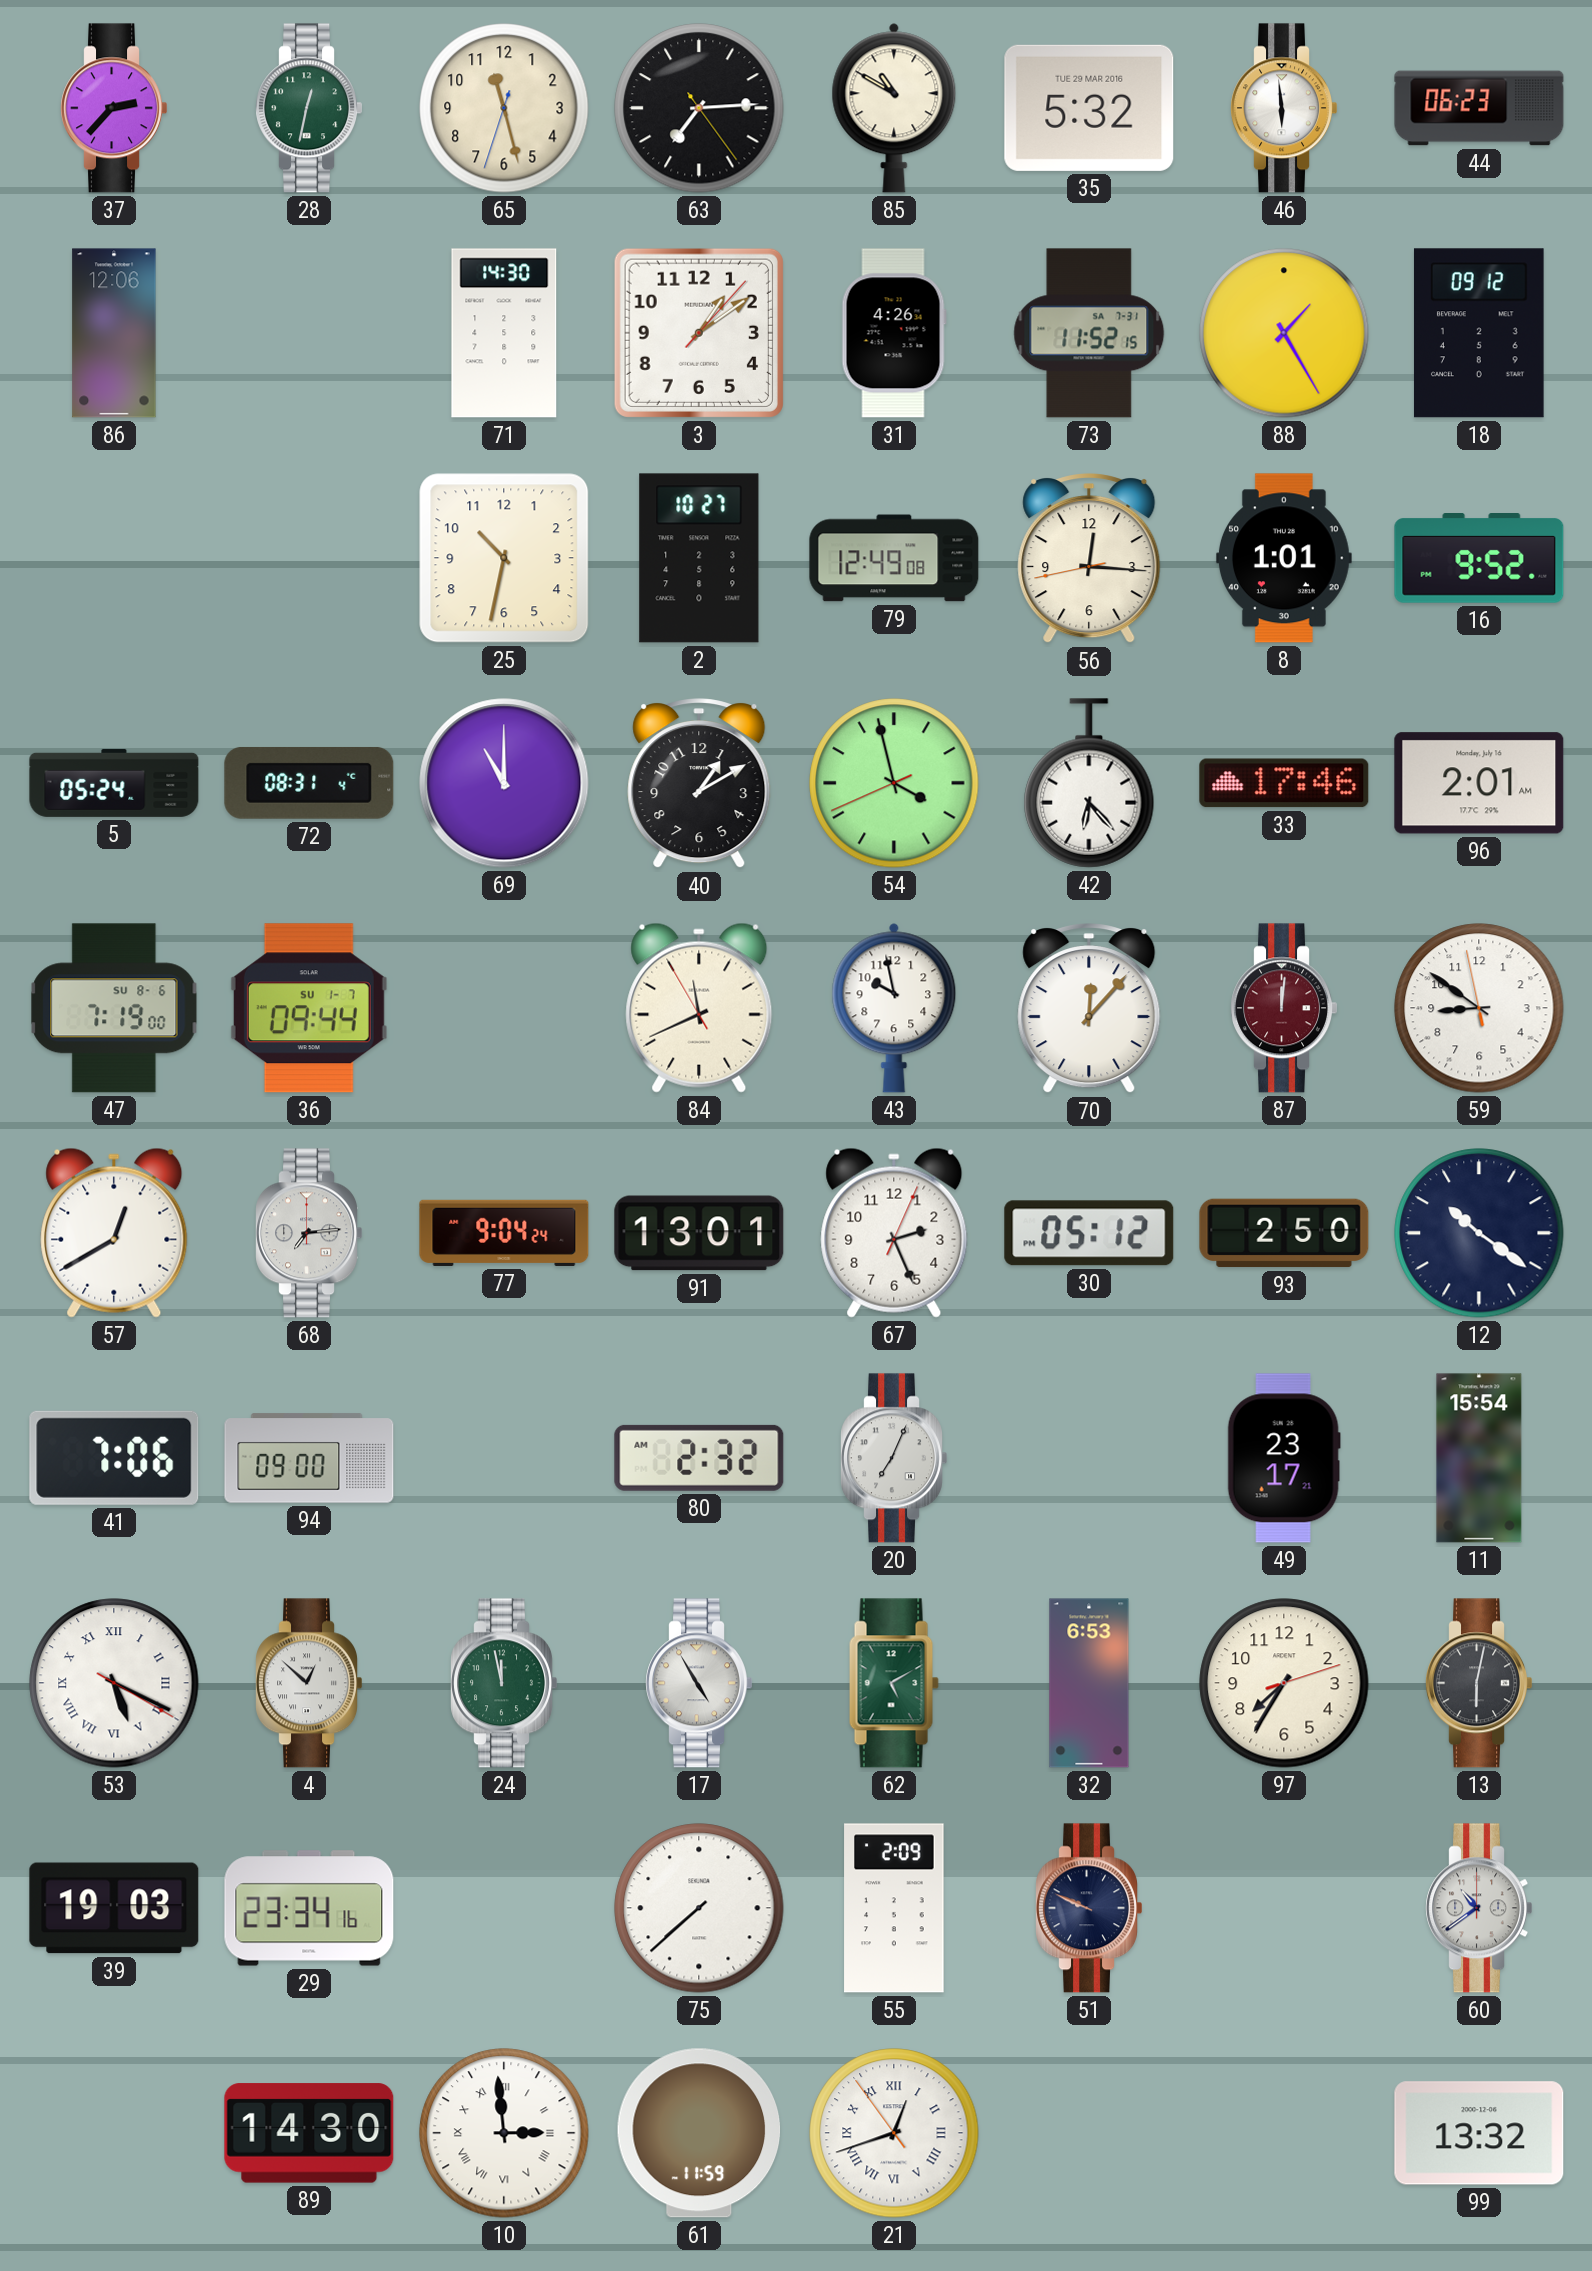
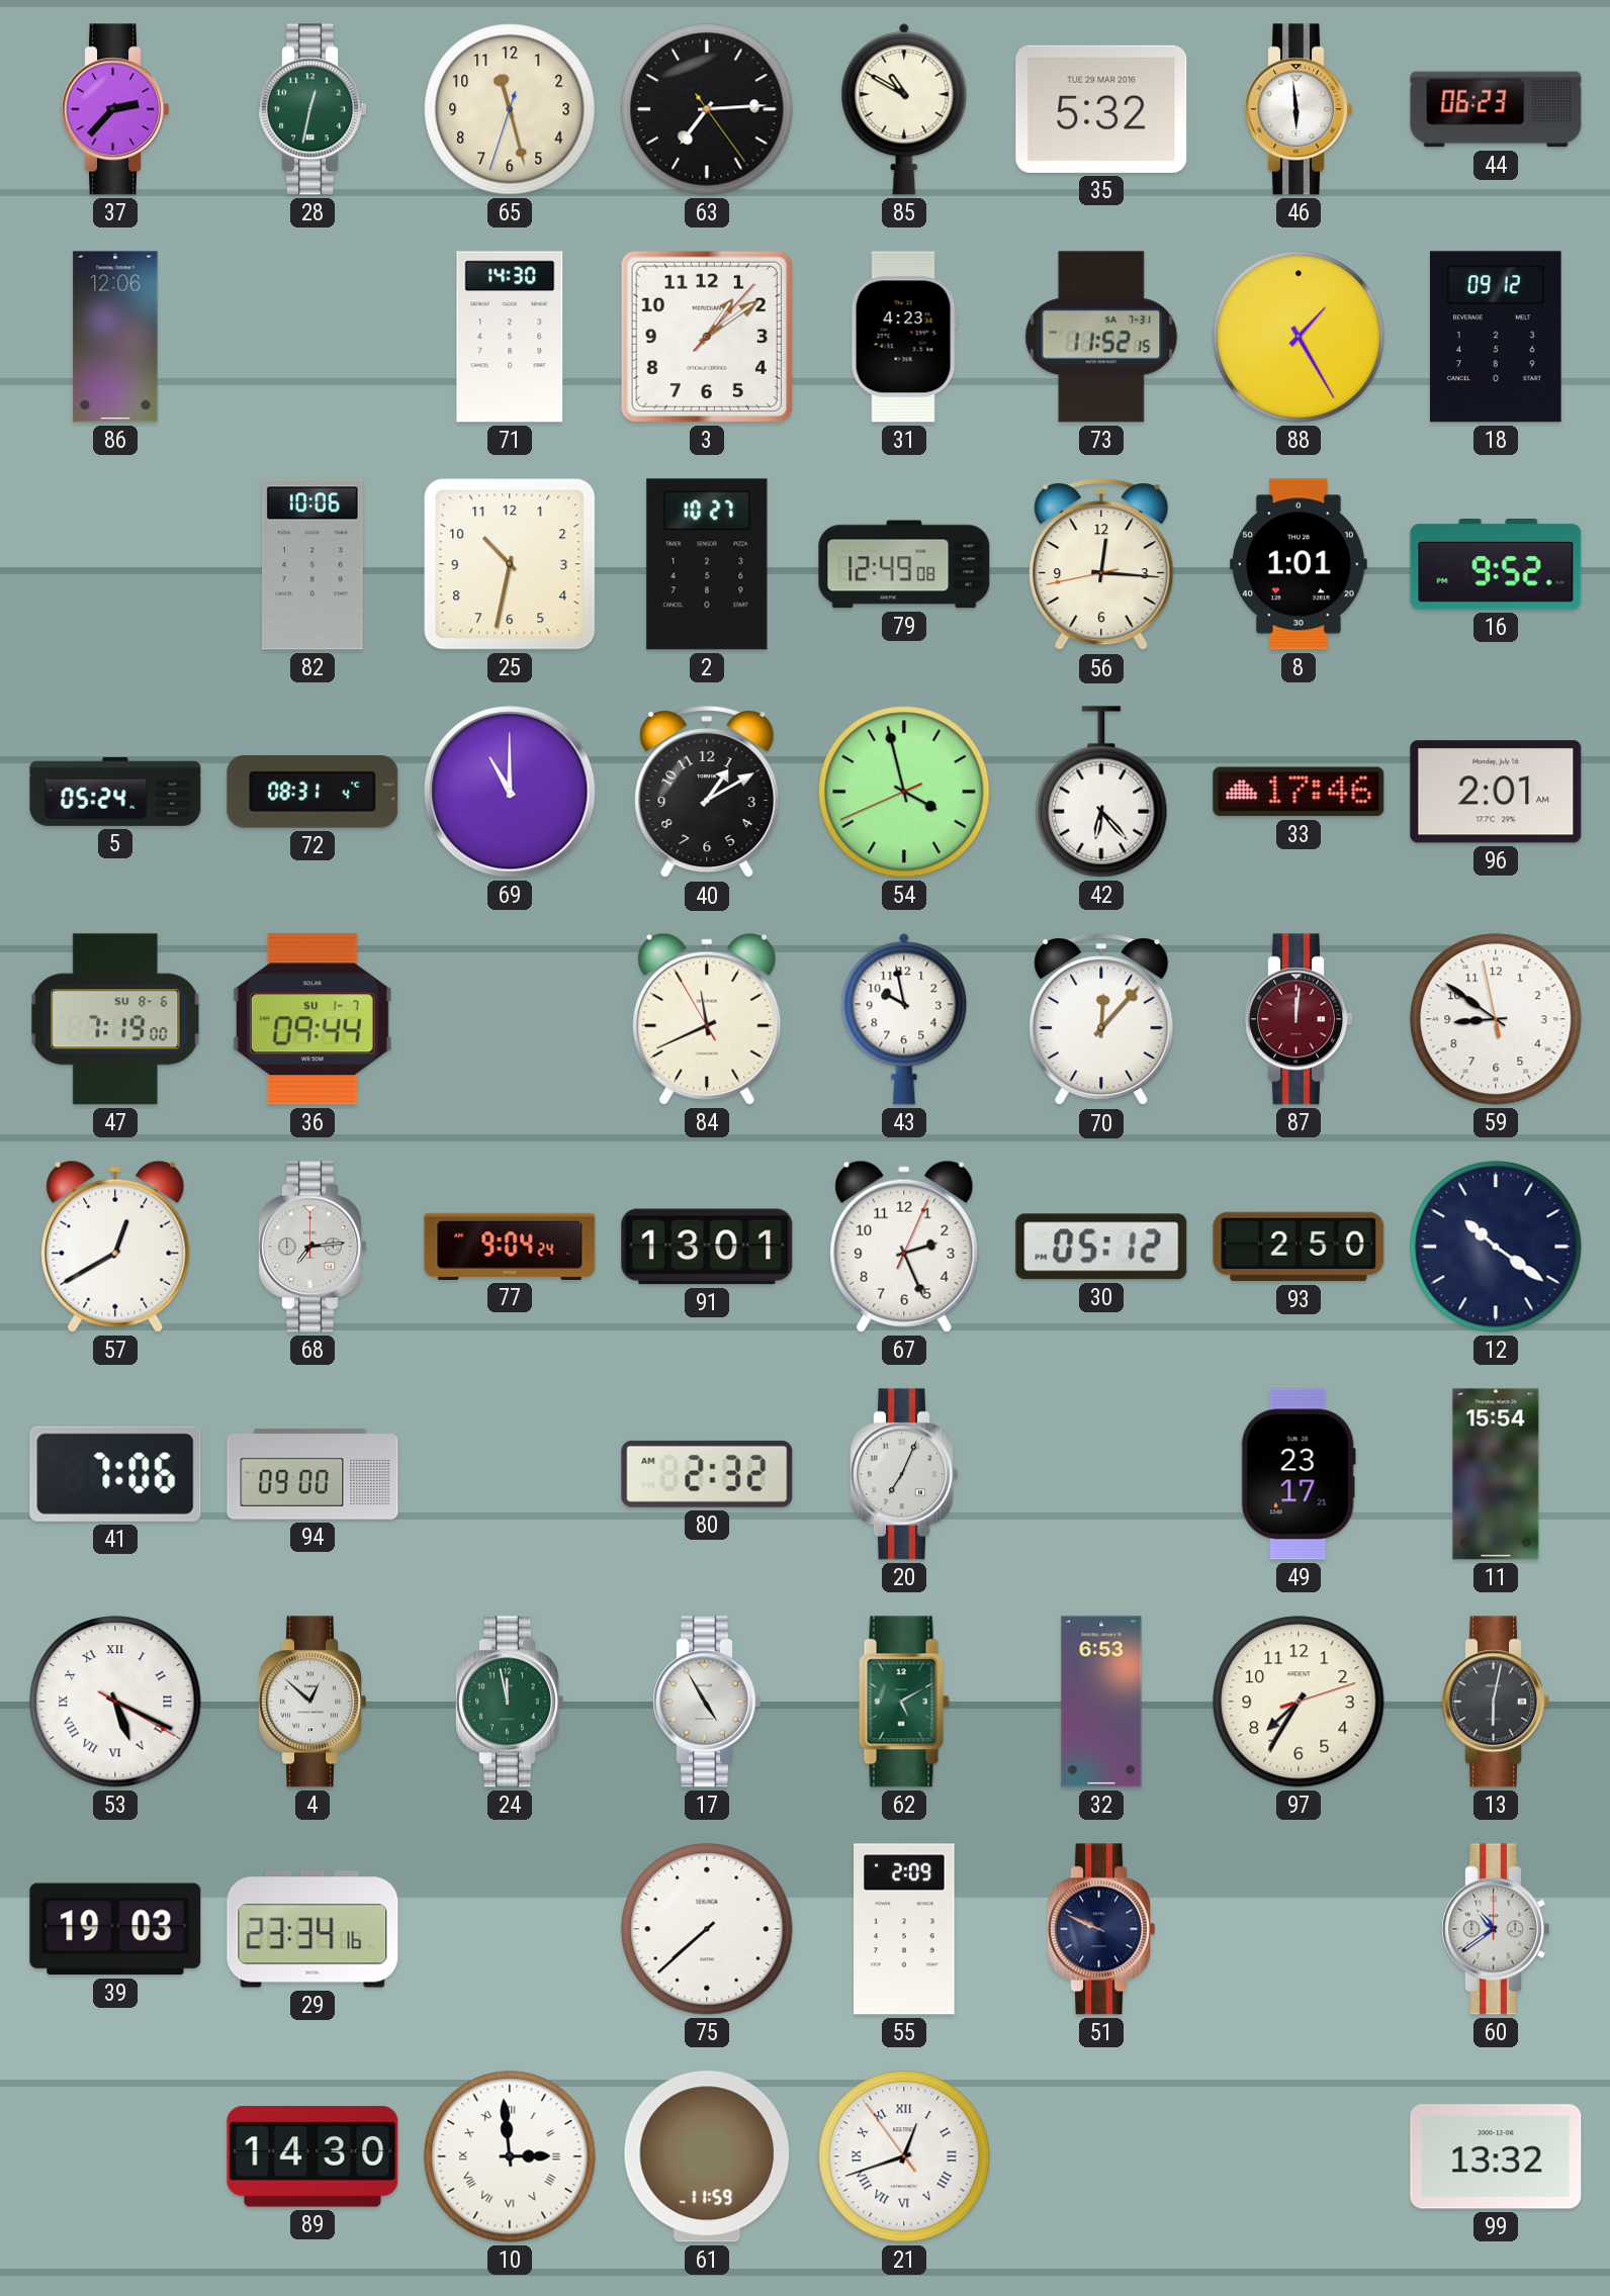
31: 4:26 -> 4:23
82: none -> 10:06
